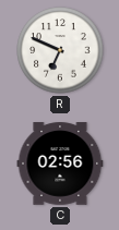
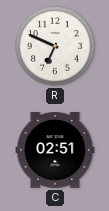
C: 02:56 -> 02:51
